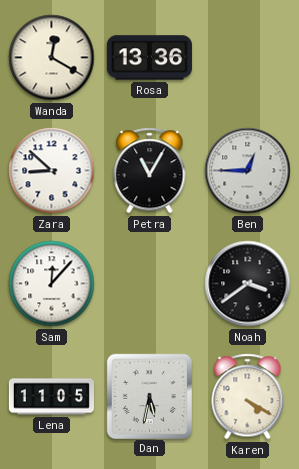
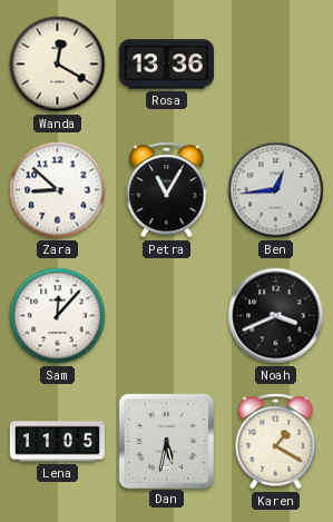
Ben: 12:45 -> 12:44
Noah: 3:39 -> 3:41
Karen: 4:20 -> 1:20
